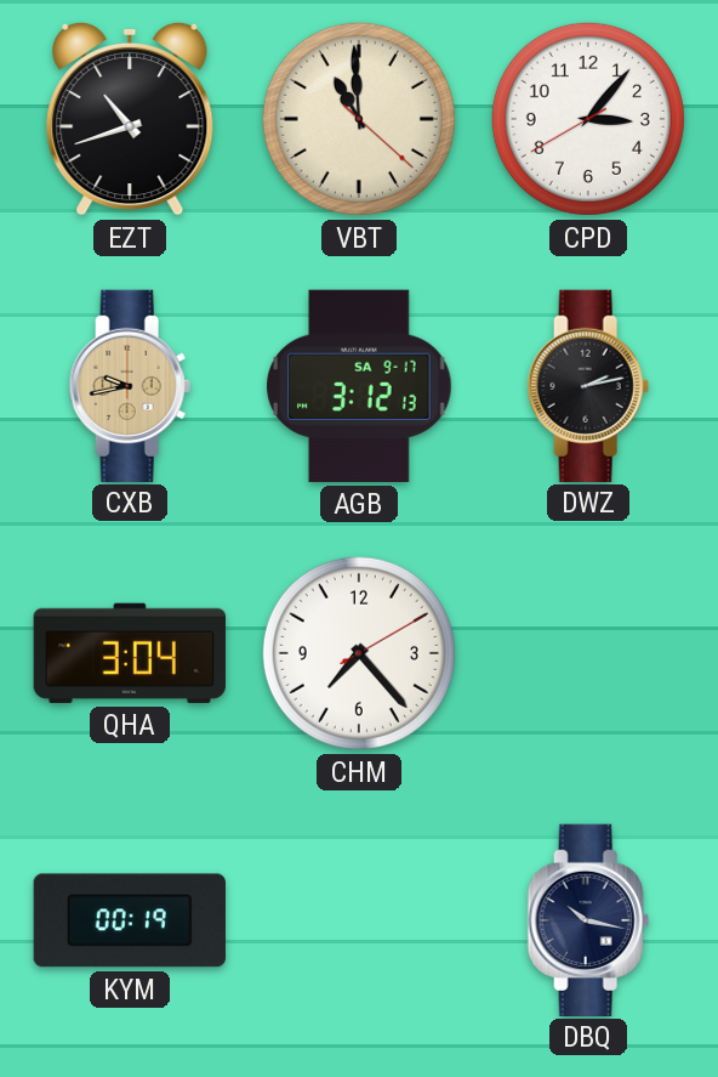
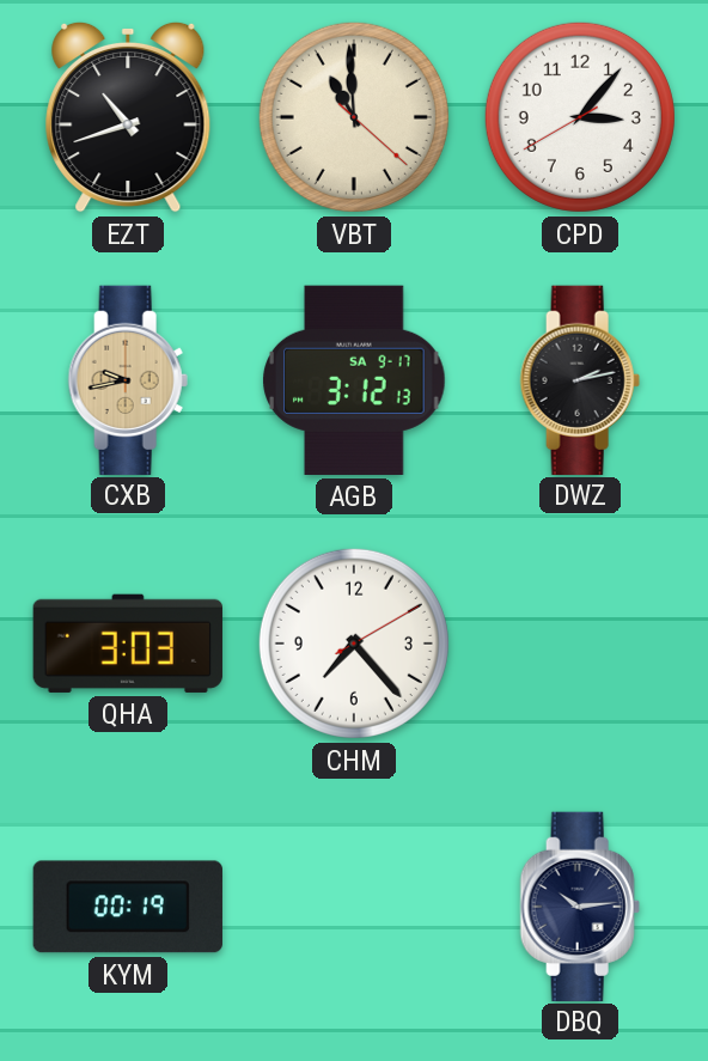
QHA: 3:04 -> 3:03
DBQ: 10:17 -> 10:14
